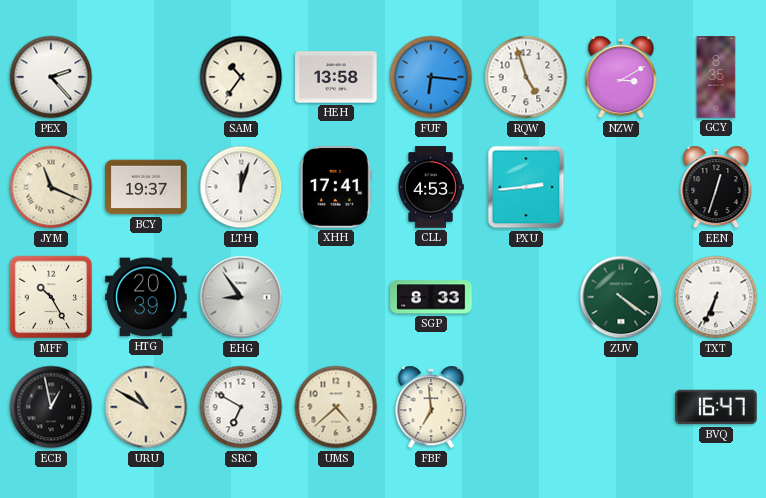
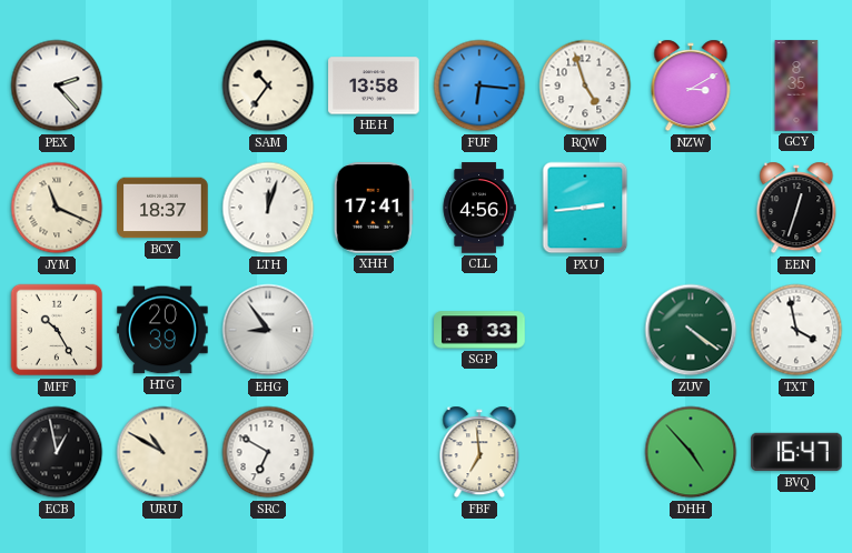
BCY: 19:37 -> 18:37
CLL: 4:53 -> 4:56
TXT: 6:34 -> 3:58
UMS: 4:38 -> none
DHH: none -> 4:53
